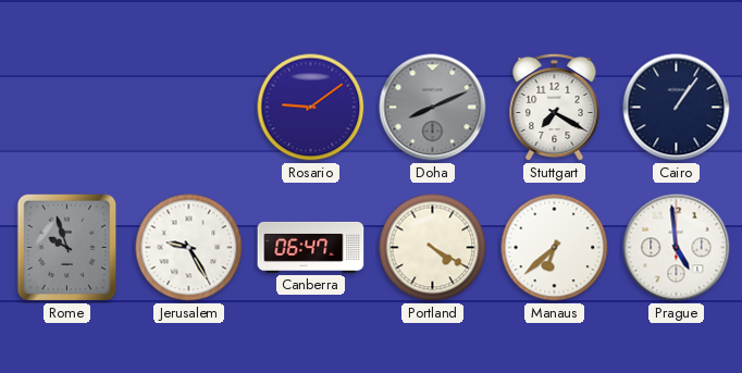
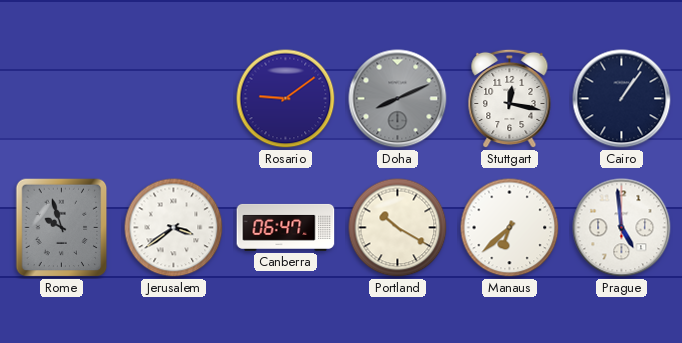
Stuttgart: 7:20 -> 12:17
Jerusalem: 9:25 -> 3:39
Portland: 4:20 -> 10:20
